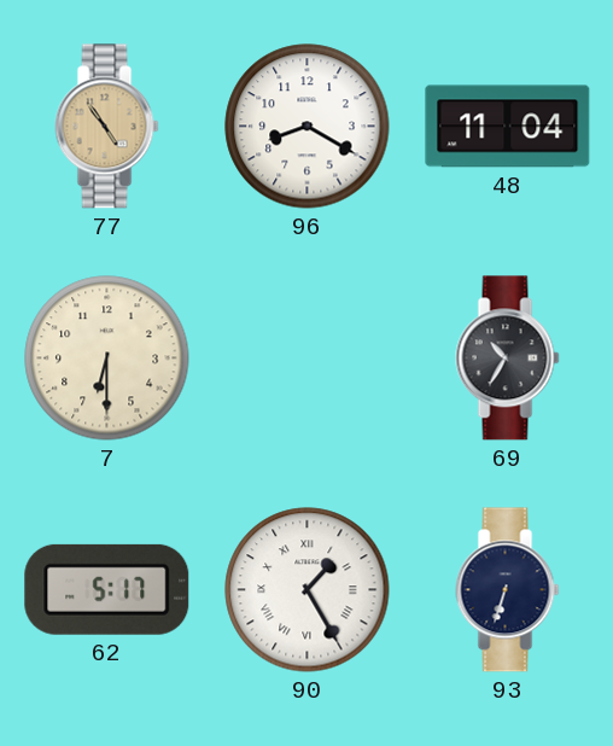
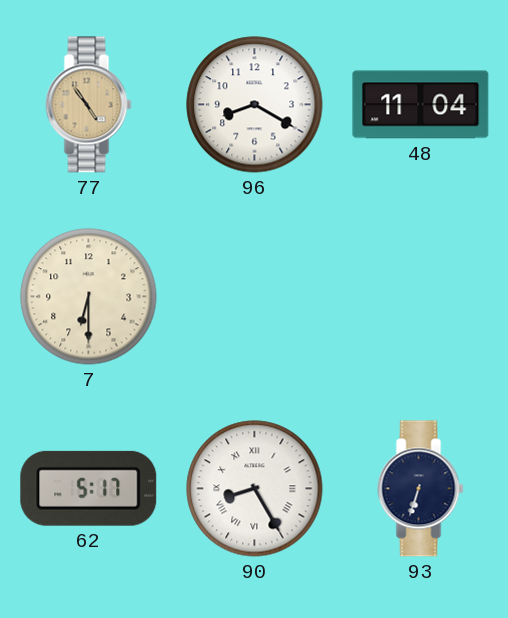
69: 10:35 -> none
90: 1:25 -> 8:25
